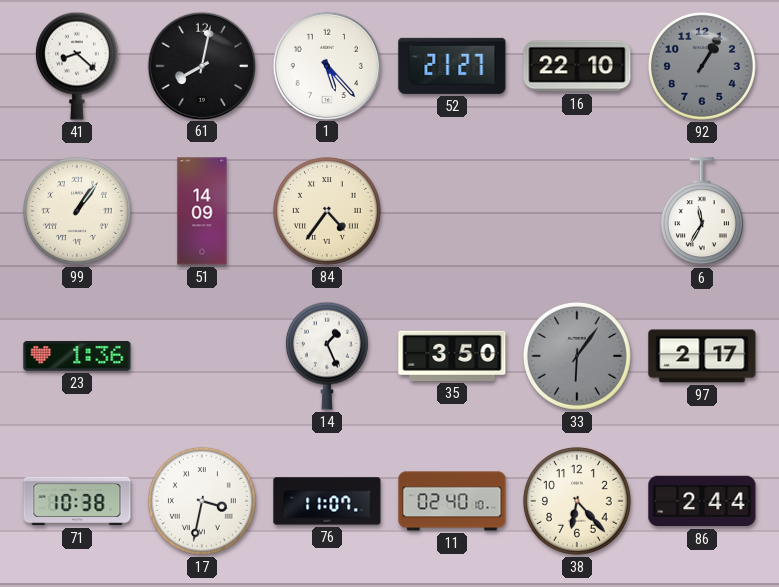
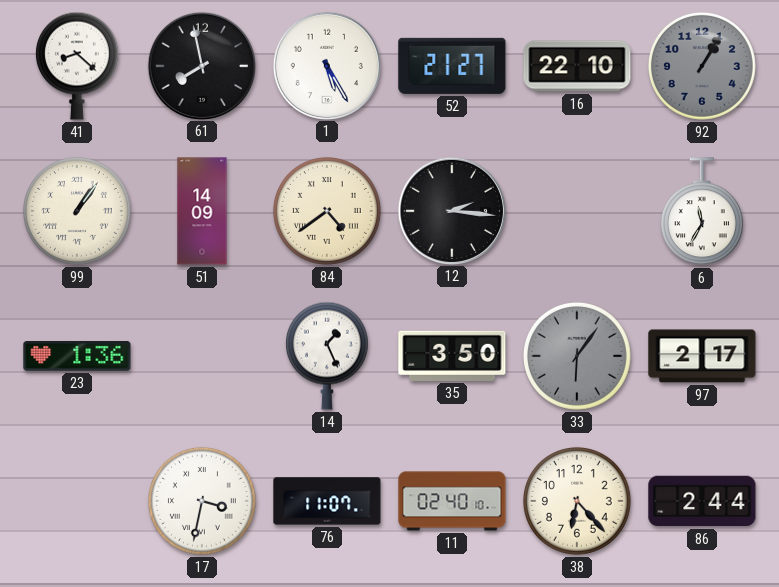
61: 8:02 -> 7:58
1: 5:23 -> 5:25
84: 4:36 -> 4:39
12: none -> 2:16
71: 10:38 -> none
